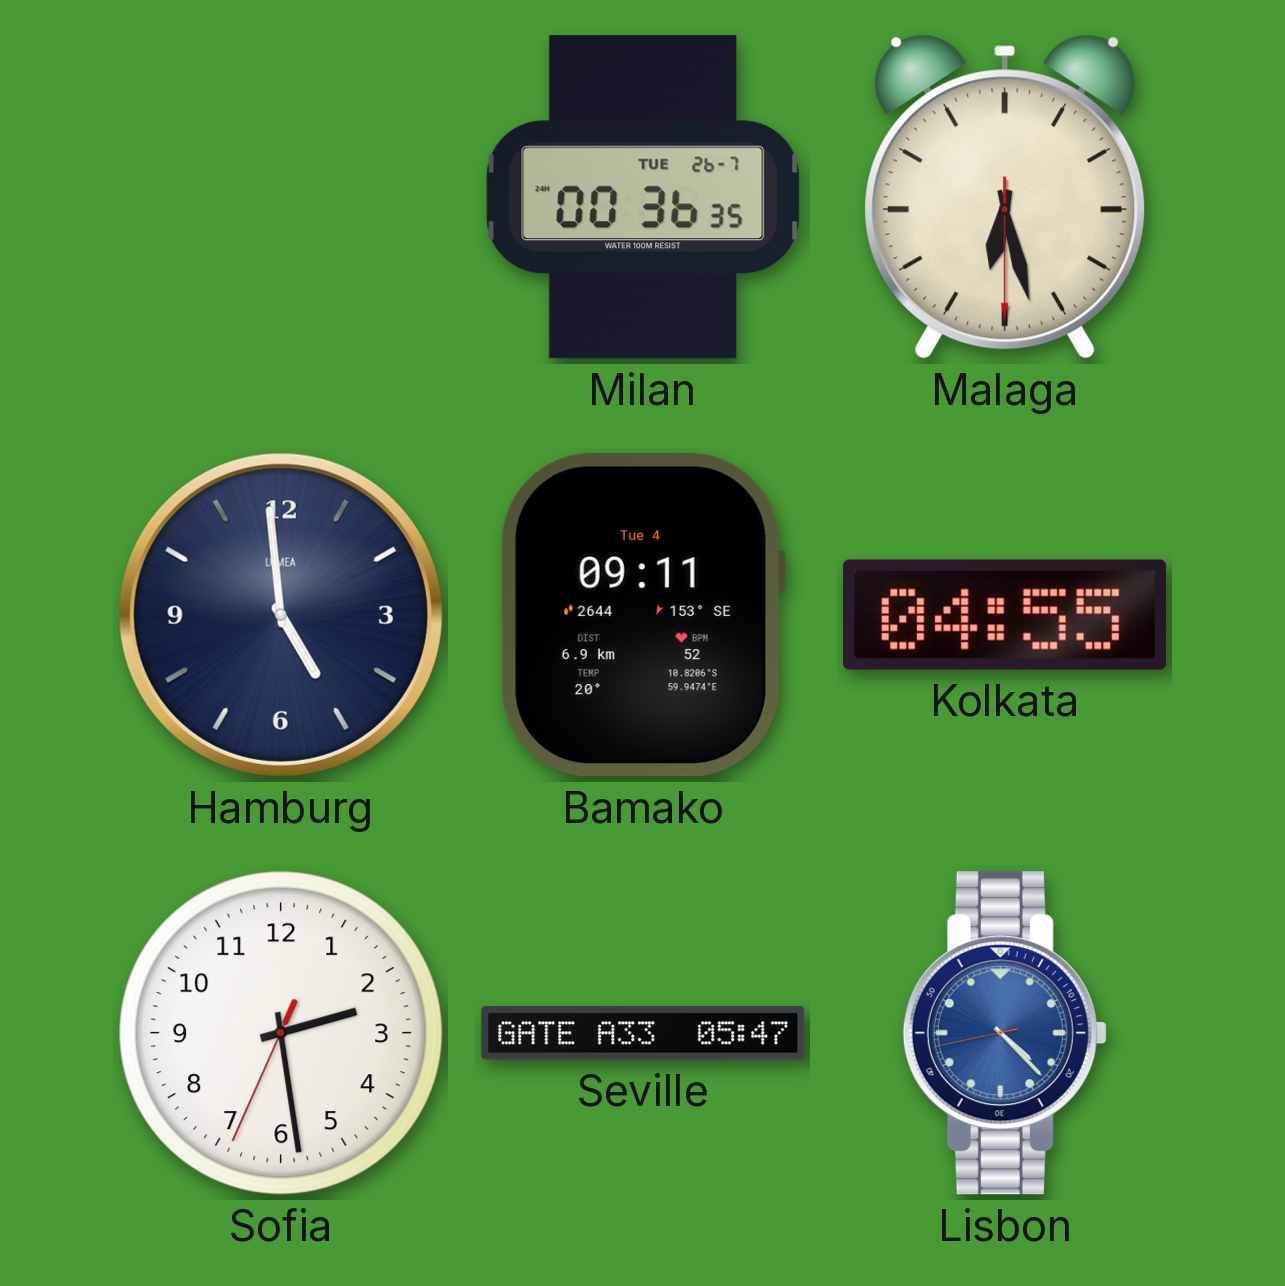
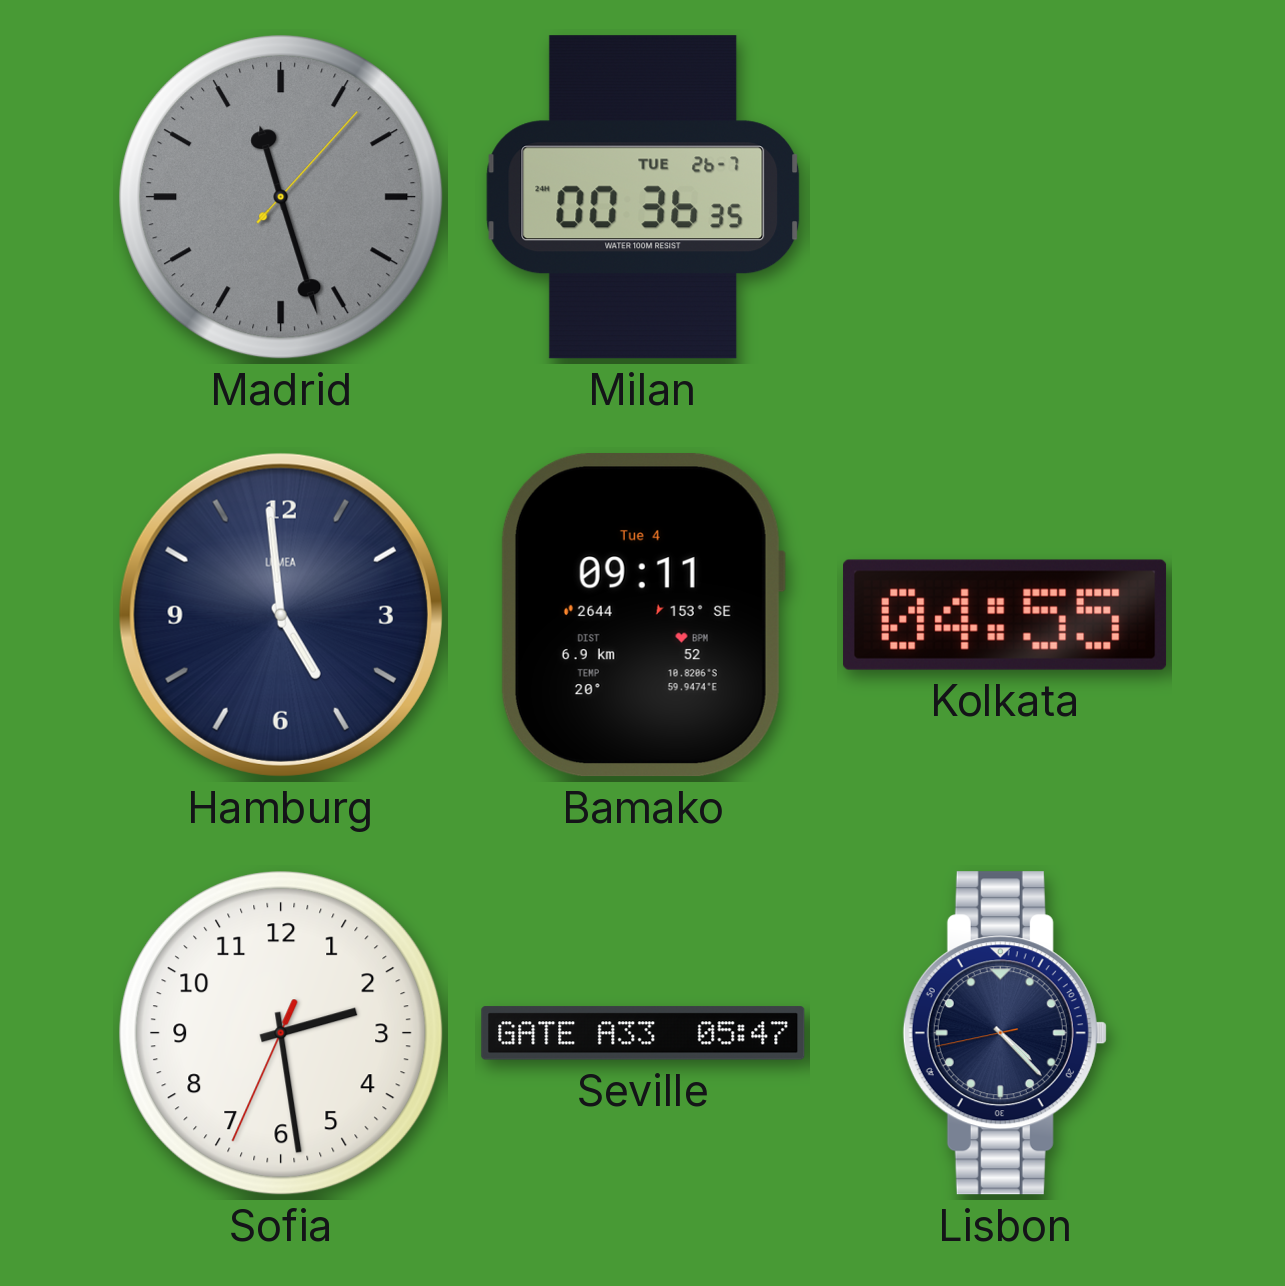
Madrid: none -> 11:27
Malaga: 6:27 -> none
Lisbon dial: blue -> navy
